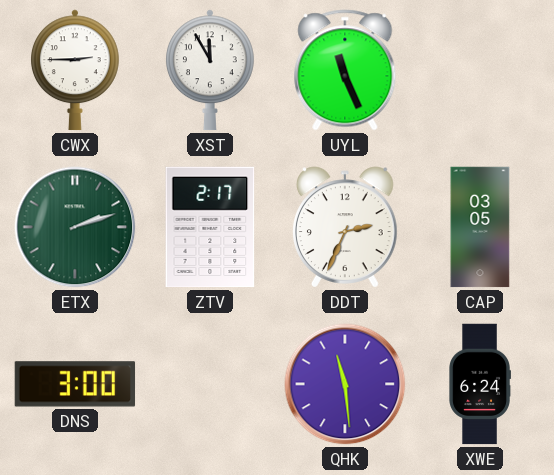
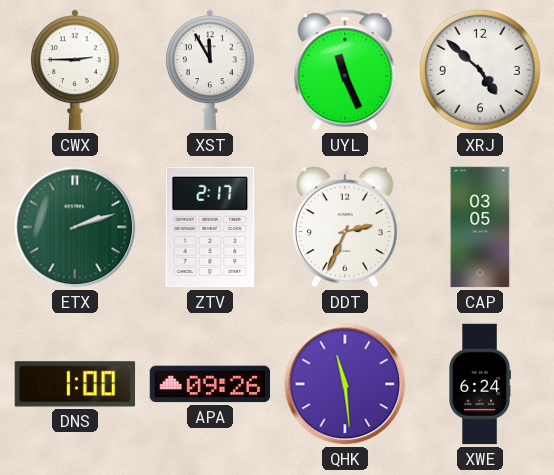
XRJ: none -> 4:52
DNS: 3:00 -> 1:00
APA: none -> 09:26
